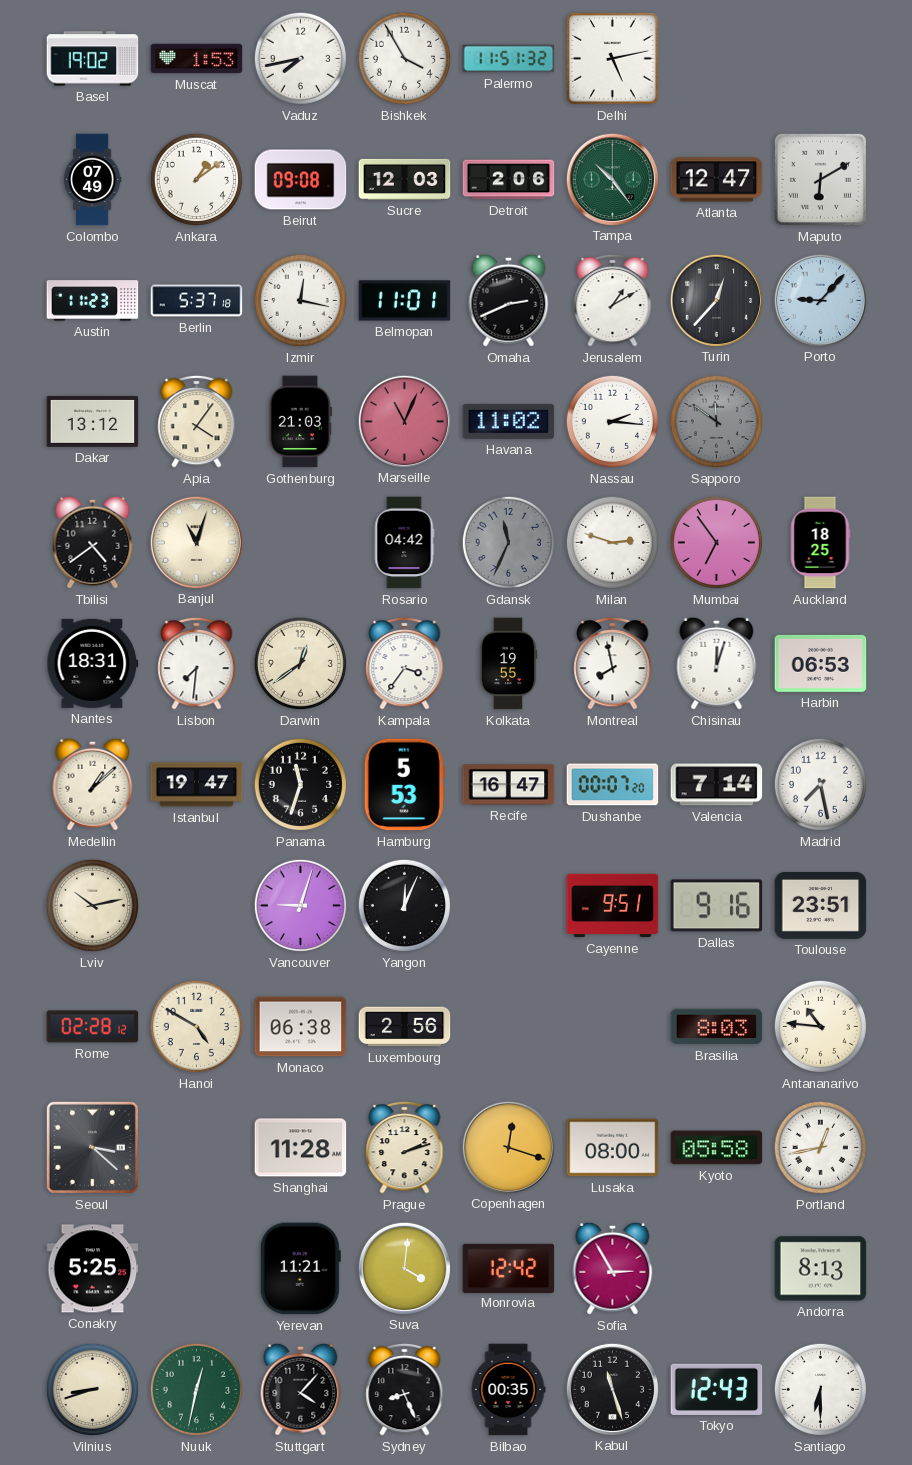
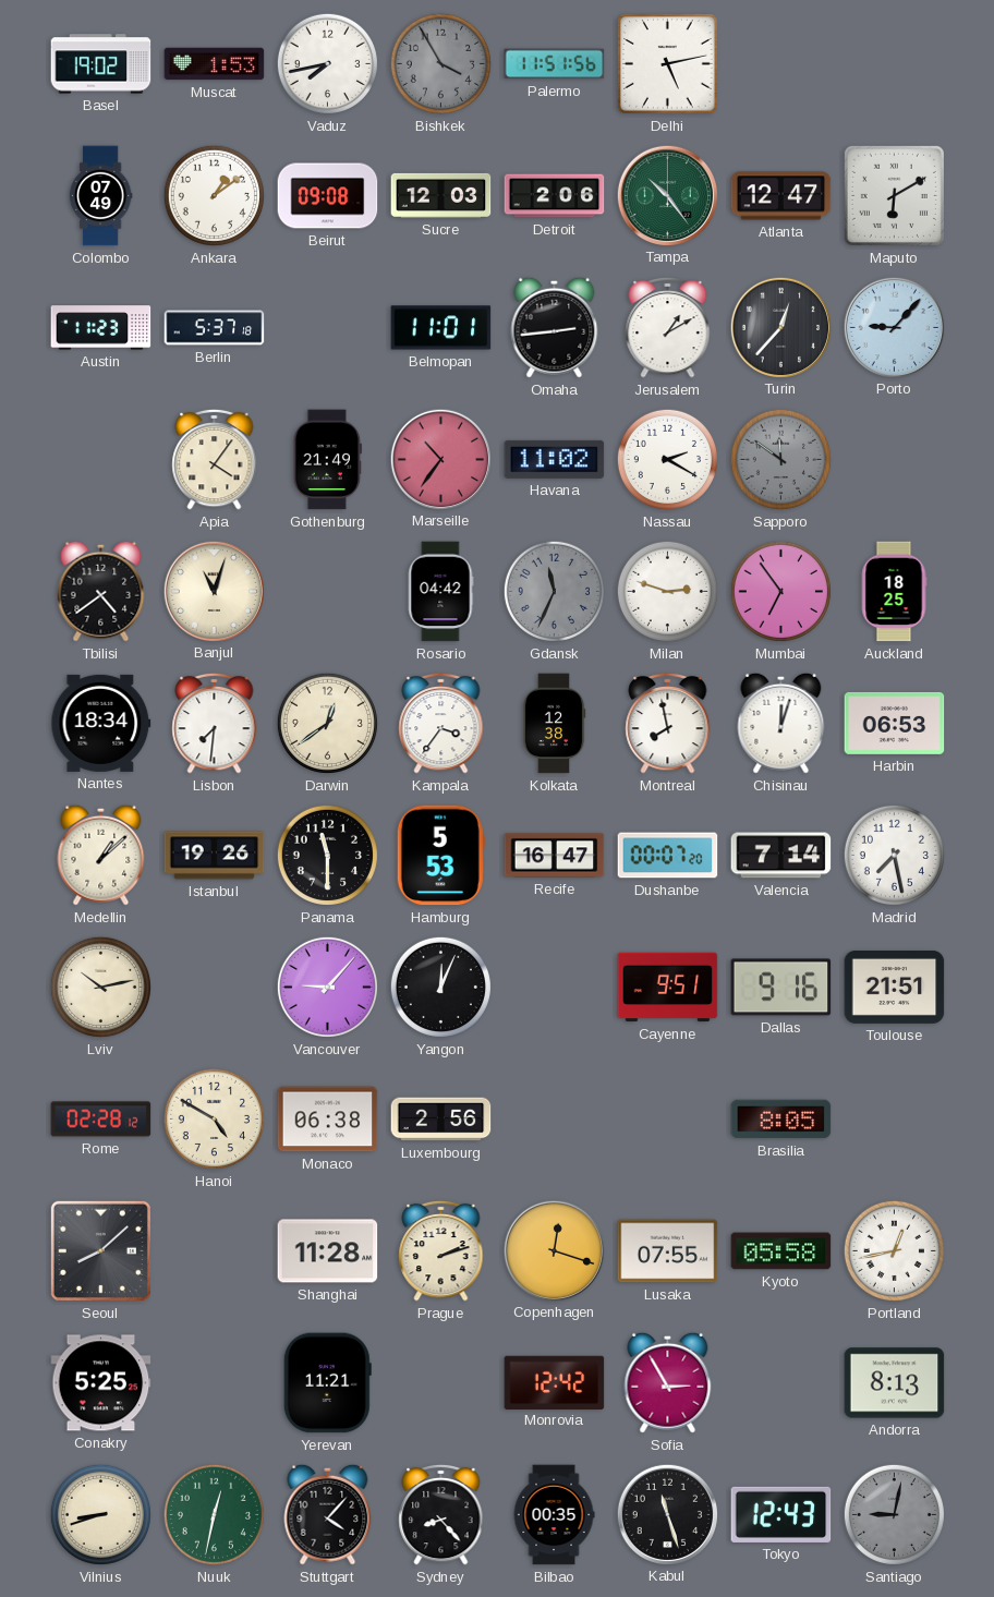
Bishkek dial: white -> grey
Palermo: 11:51:32 -> 11:51:56
Izmir: 12:17 -> none
Omaha: 2:41 -> 2:44
Dakar: 13:12 -> none
Gothenburg: 21:03 -> 21:49
Marseille: 11:04 -> 10:36
Nassau: 2:16 -> 2:20
Nantes: 18:31 -> 18:34
Kolkata: 19:55 -> 12:38
Istanbul: 19:47 -> 19:26
Panama: 11:33 -> 11:30
Vancouver: 9:03 -> 9:07
Toulouse: 23:51 -> 21:51
Brasilia: 8:03 -> 8:05
Antananarivo: 10:46 -> none
Seoul: 3:22 -> 8:08
Lusaka: 08:00 -> 07:55
Suva: 4:01 -> none
Sydney: 8:26 -> 8:23
Santiago: 6:30 -> 9:02
Santiago dial: white -> grey
